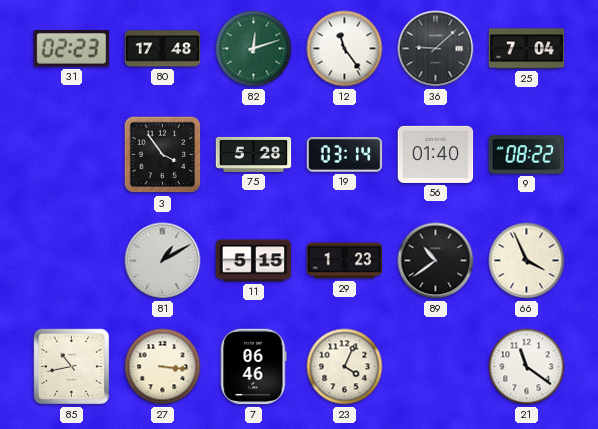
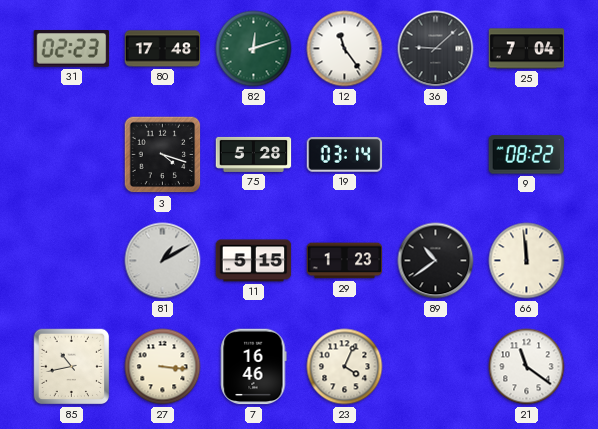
3: 3:54 -> 4:18
56: 01:40 -> none
66: 3:56 -> 11:59
7: 06:46 -> 16:46
